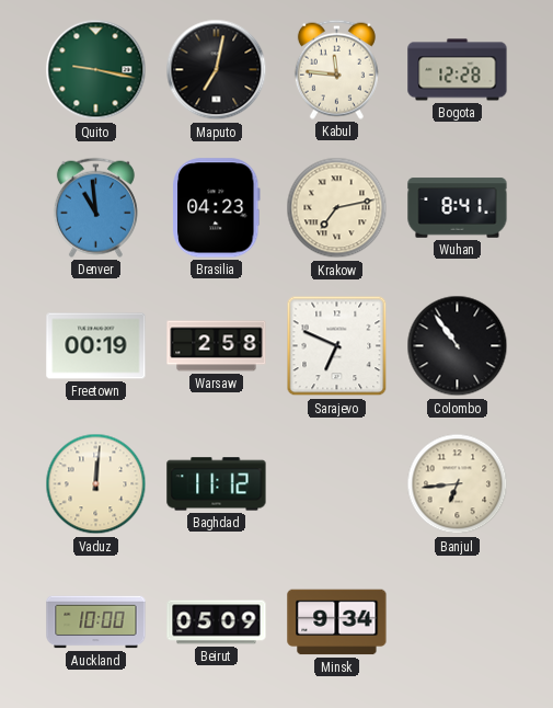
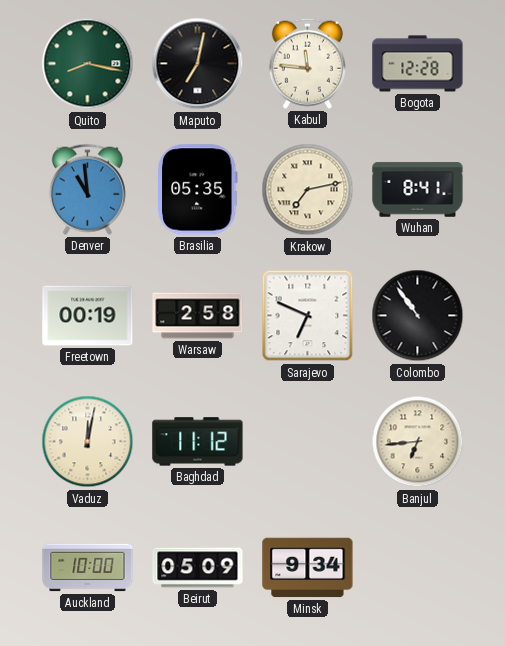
Quito: 9:17 -> 8:17
Brasilia: 04:23 -> 05:35
Vaduz: 12:01 -> 12:02
